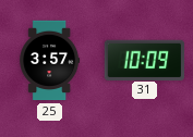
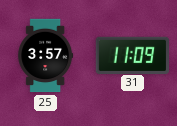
31: 10:09 -> 11:09
